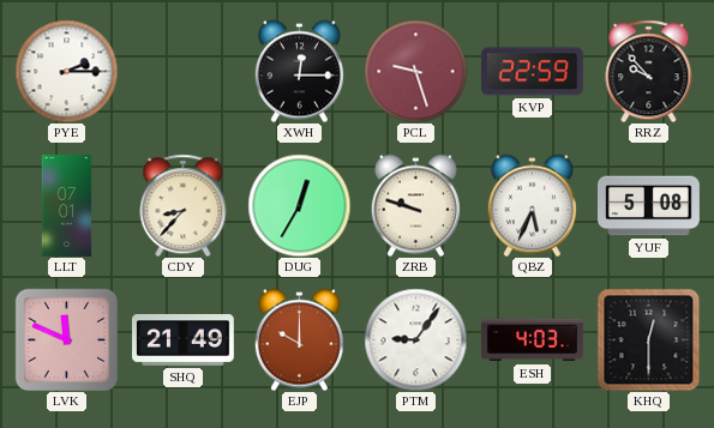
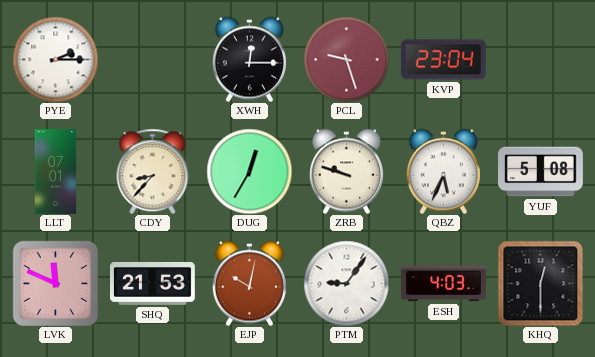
KVP: 22:59 -> 23:04
RRZ: 9:53 -> none
SHQ: 21:49 -> 21:53
EJP: 10:00 -> 10:02
